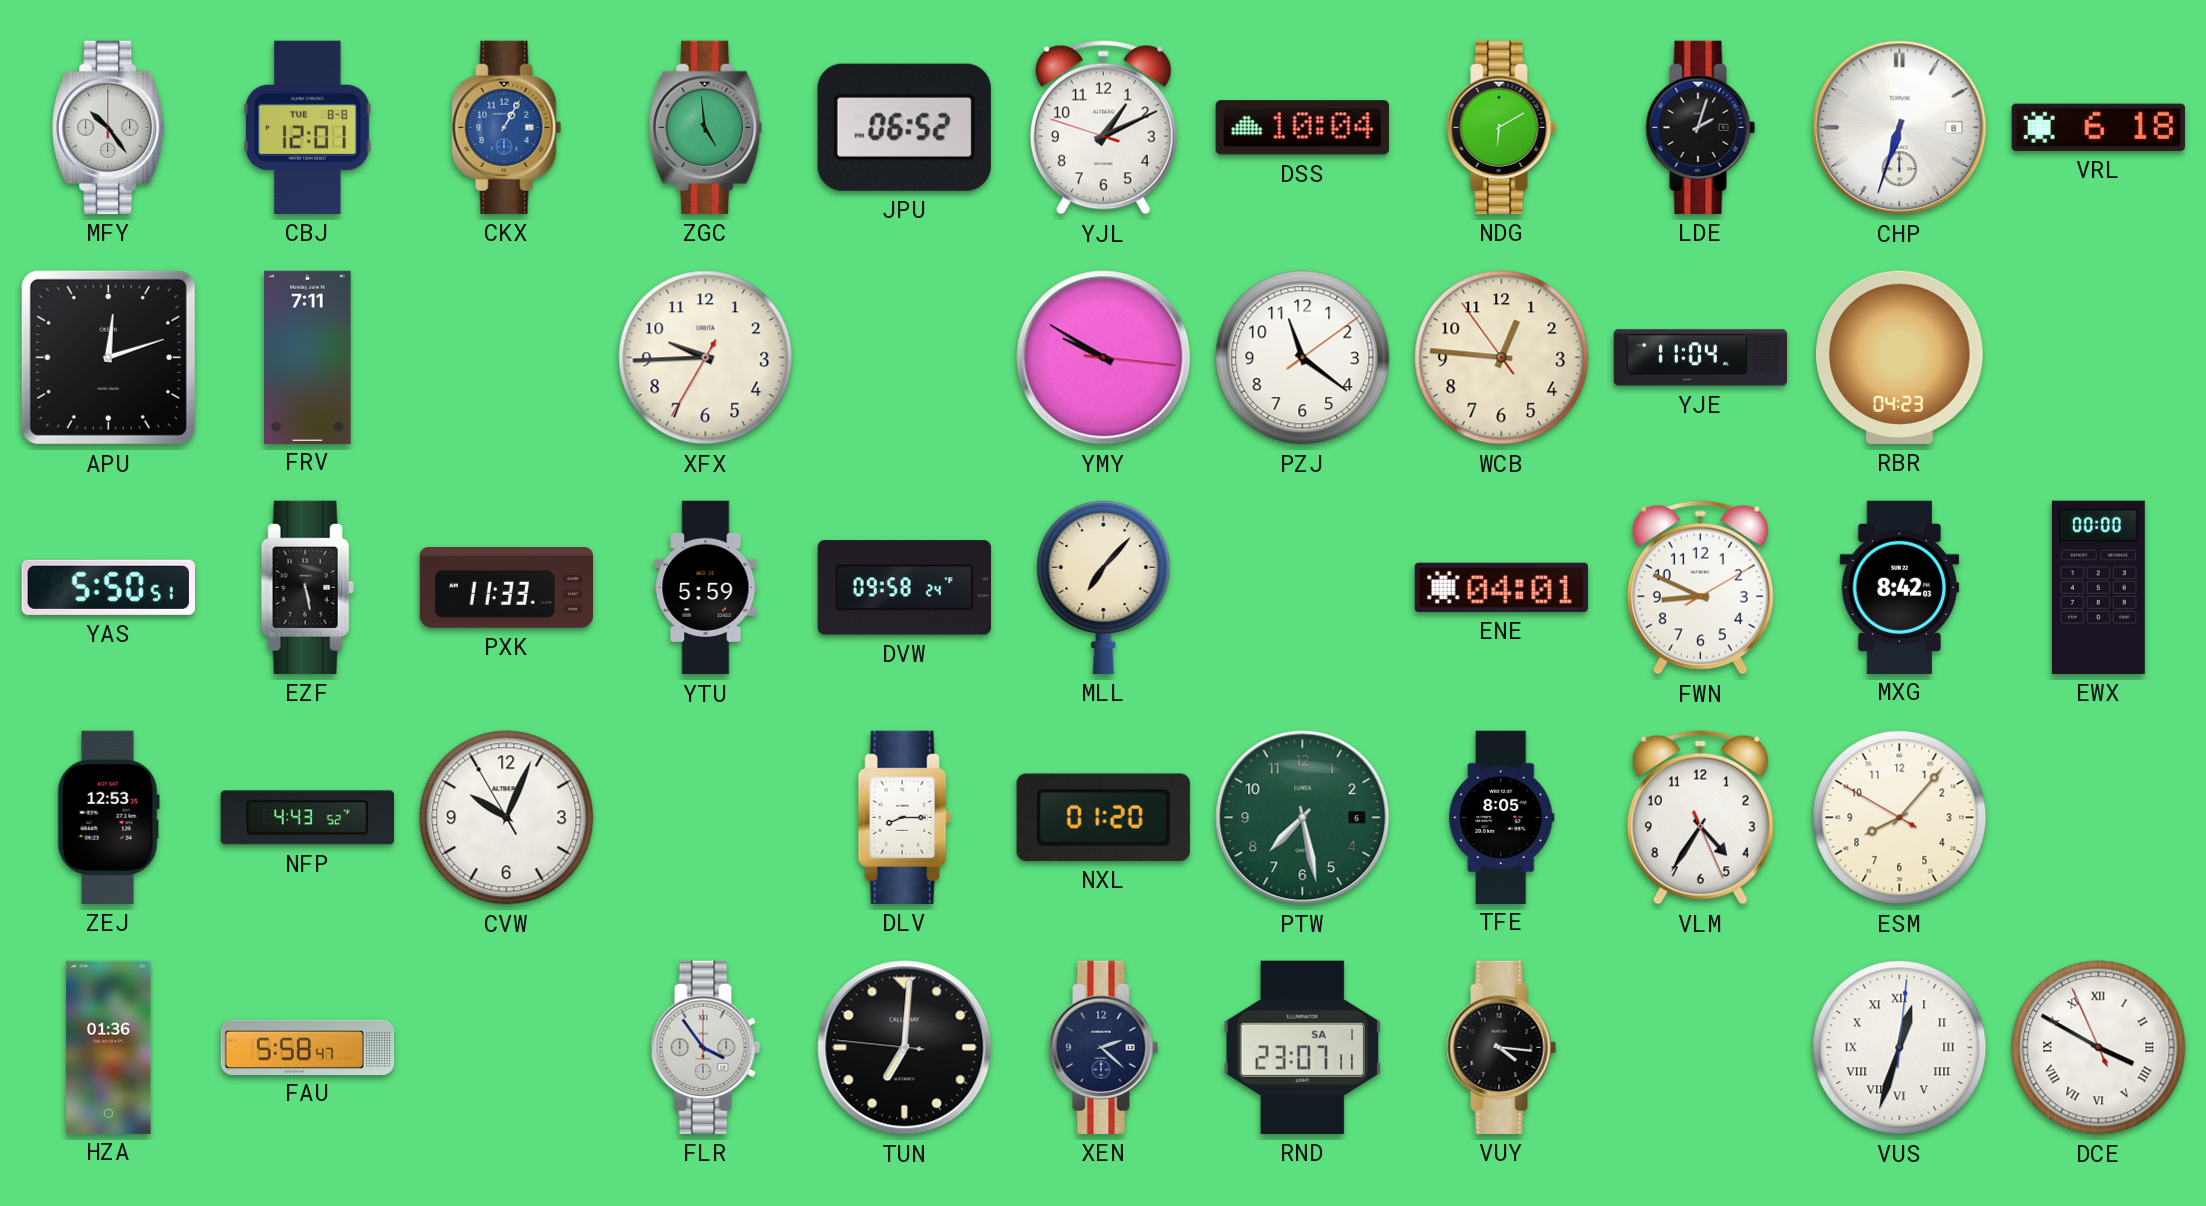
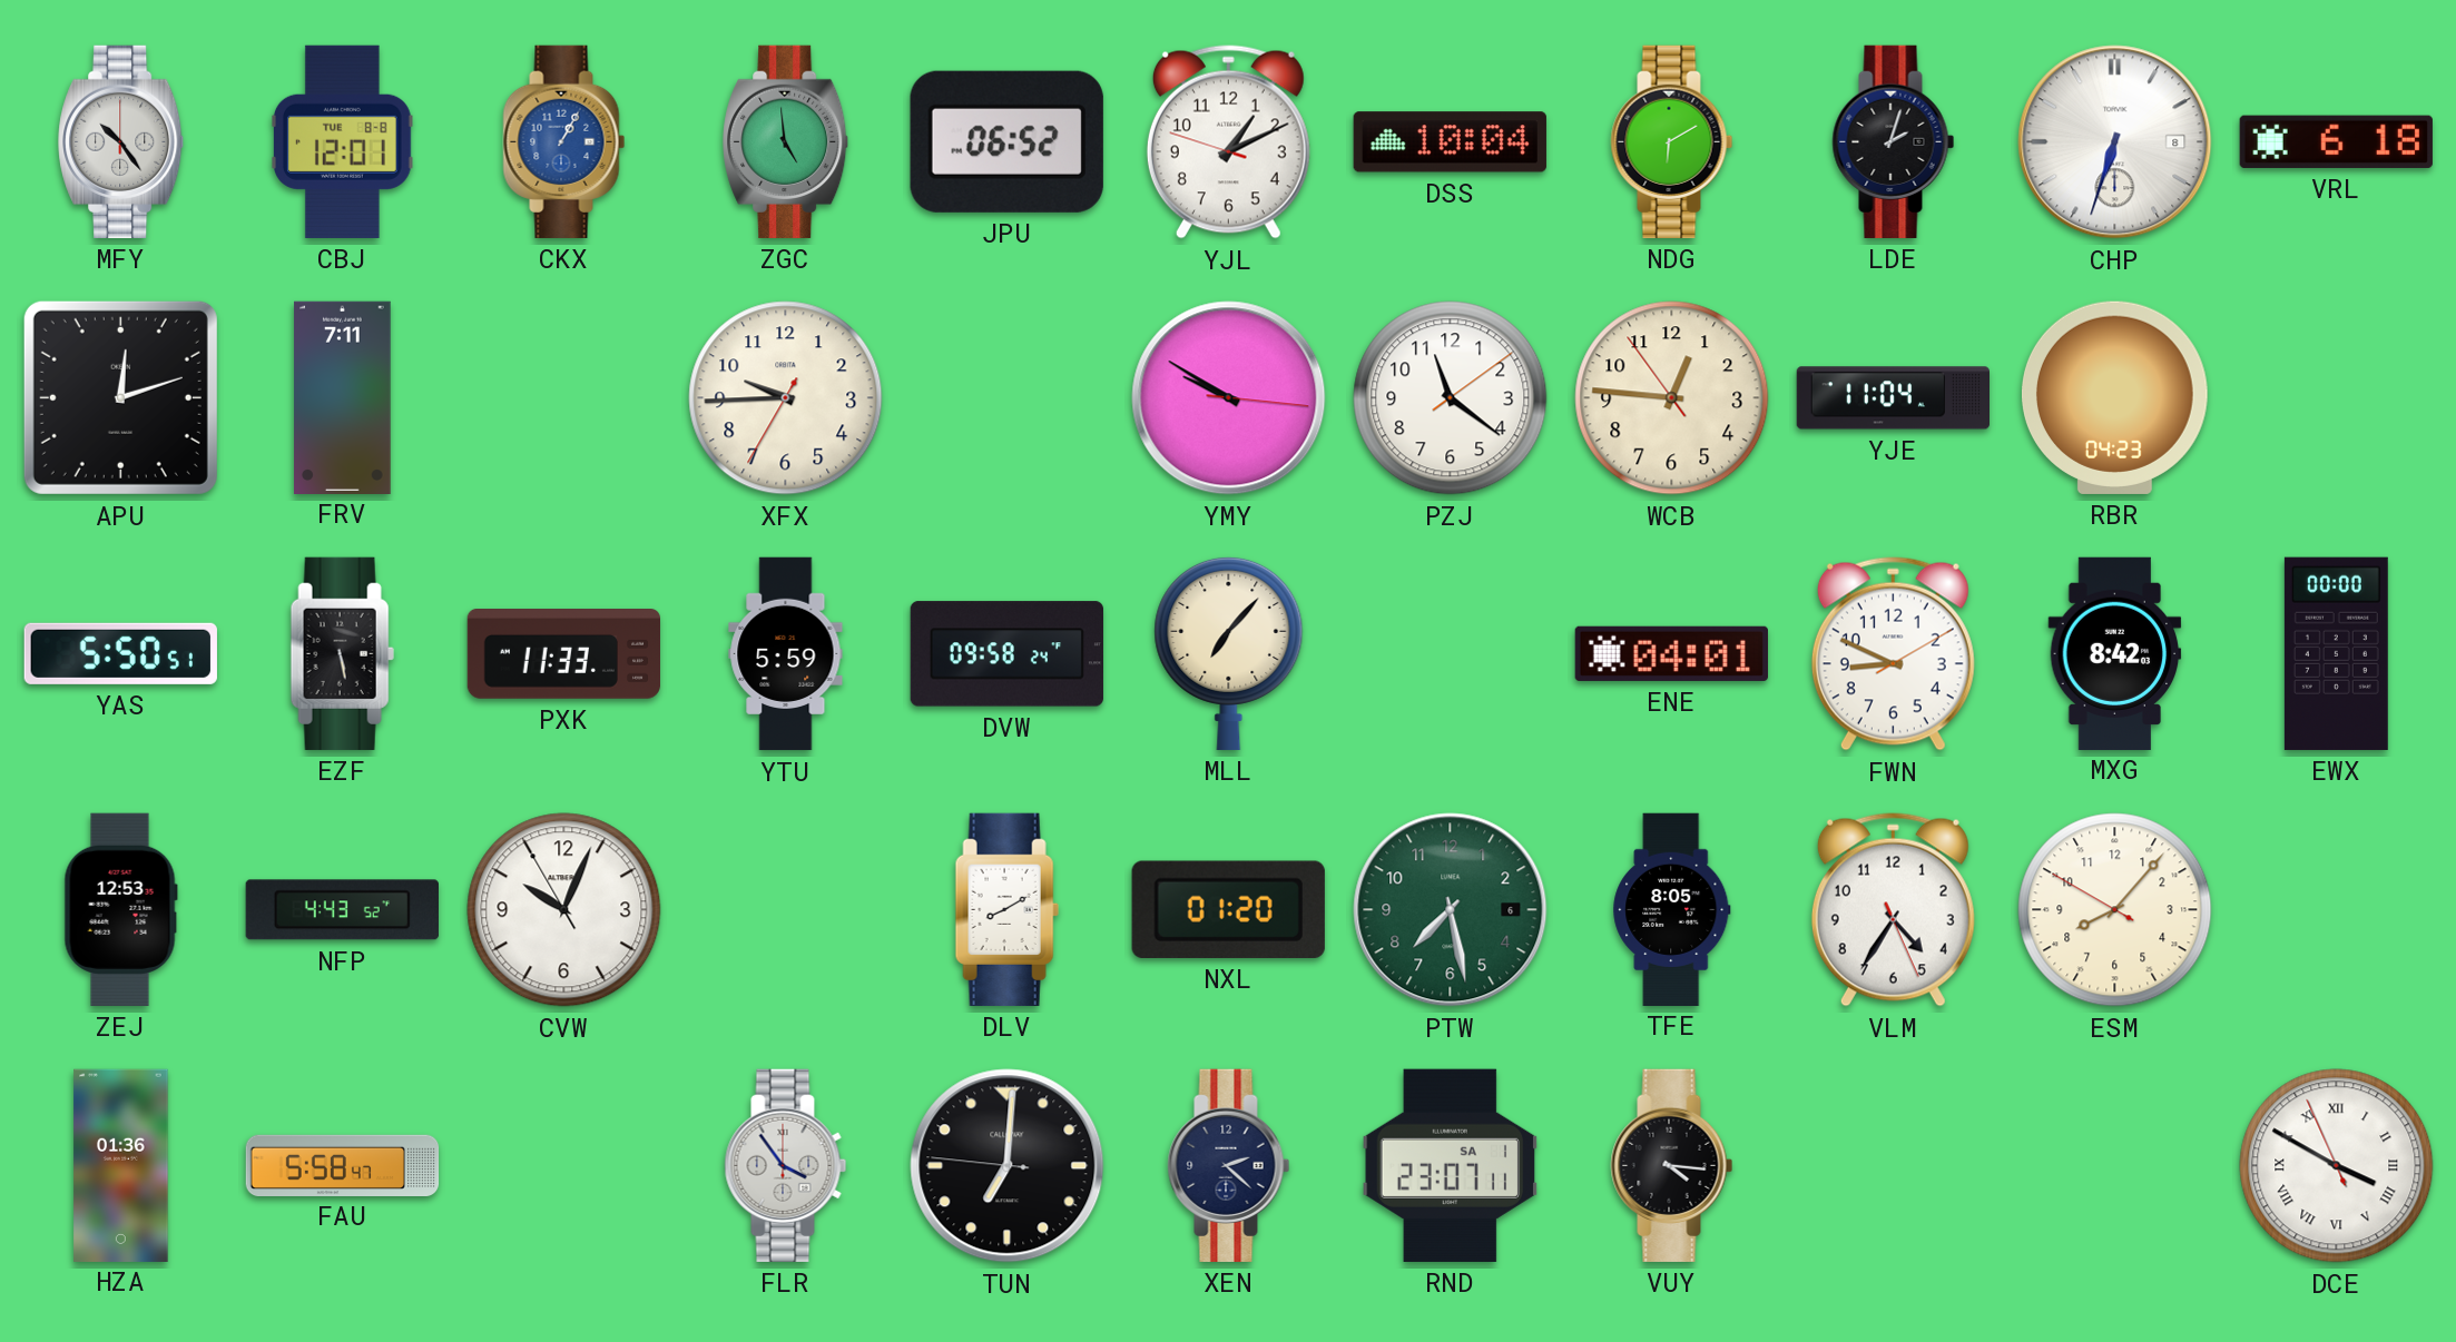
DLV: 8:15 -> 8:10
VUS: 12:33 -> none
